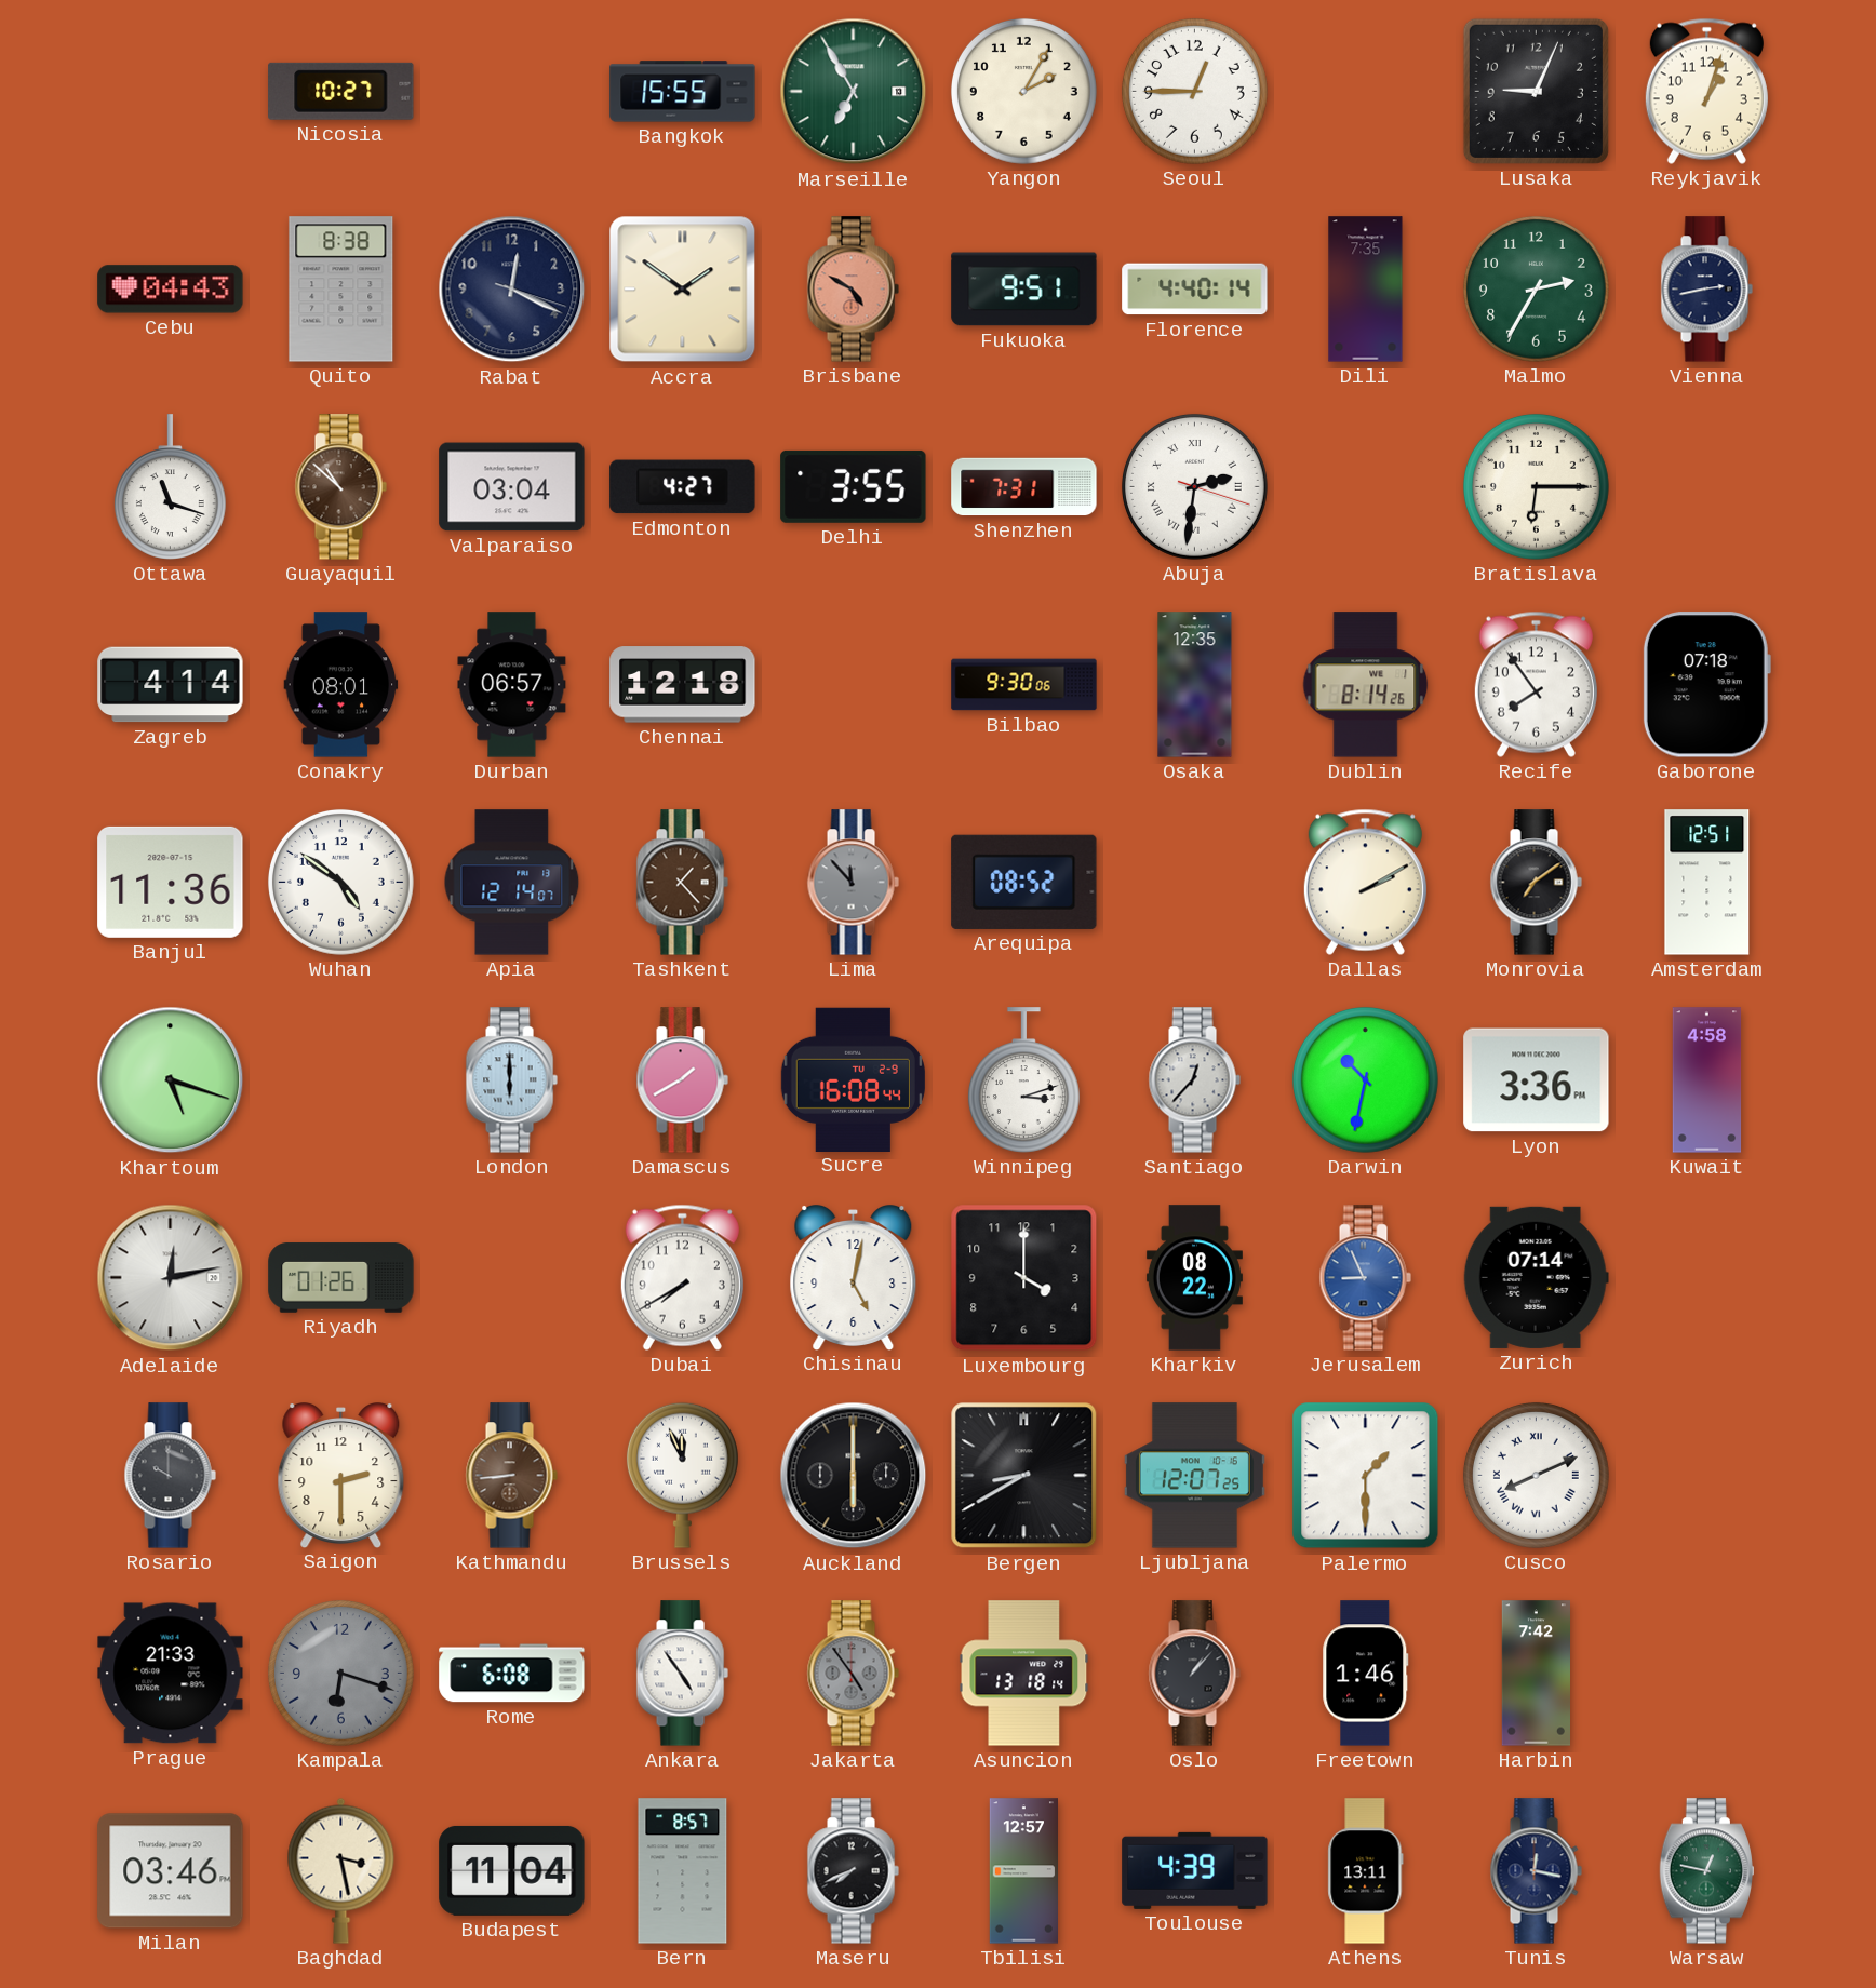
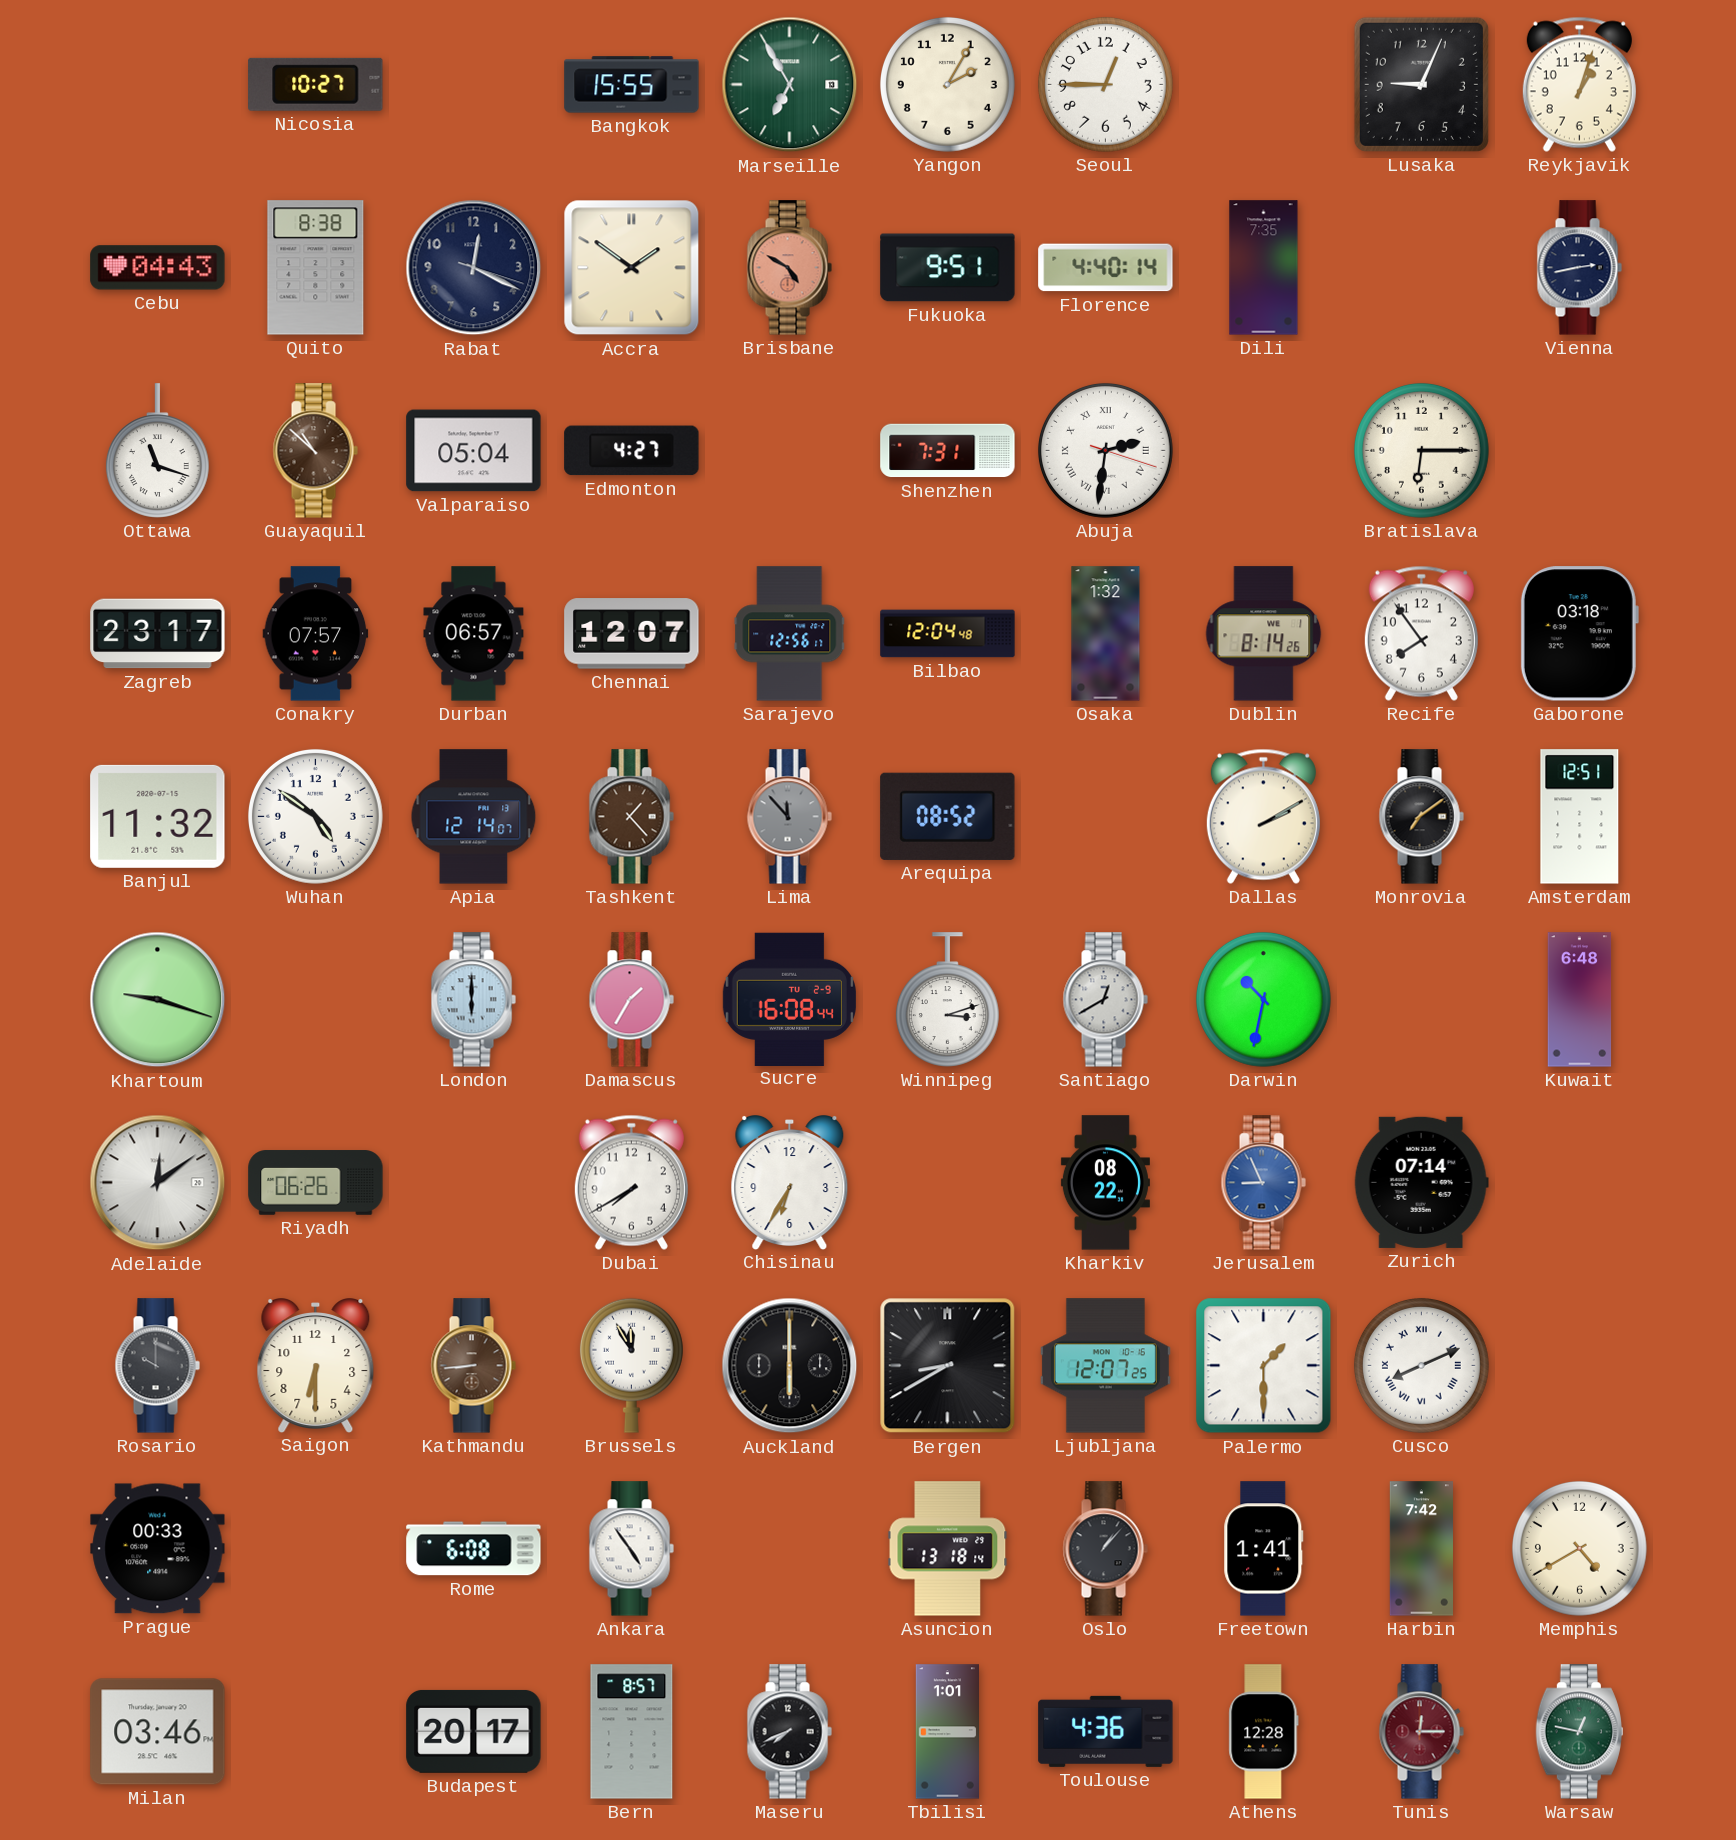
Malmo: 2:35 -> none
Valparaiso: 03:04 -> 05:04
Delhi: 3:55 -> none
Zagreb: 4:14 -> 23:17
Conakry: 08:01 -> 07:57
Chennai: 12:18 -> 12:07
Sarajevo: none -> 12:56
Bilbao: 9:30 -> 12:04
Osaka: 12:35 -> 1:32
Gaborone: 07:18 -> 03:18
Banjul: 11:36 -> 11:32
Khartoum: 5:18 -> 9:18
Damascus: 1:40 -> 1:35
Santiago: 12:37 -> 12:40
Lyon: 3:36 -> none
Kuwait: 4:58 -> 6:48
Adelaide: 12:13 -> 12:09
Riyadh: 01:26 -> 06:26
Chisinau: 5:02 -> 6:35
Luxembourg: 4:00 -> none
Saigon: 2:30 -> 6:30
Brussels: 11:56 -> 11:55
Prague: 21:33 -> 00:33
Kampala: 6:18 -> none
Jakarta: 4:54 -> none
Freetown: 1:46 -> 1:41
Memphis: none -> 4:40
Baghdad: 3:28 -> none
Budapest: 11:04 -> 20:17
Tbilisi: 12:57 -> 1:01
Toulouse: 4:39 -> 4:36
Athens: 13:11 -> 12:28
Tunis: 12:17 -> 12:15
Tunis dial: navy -> burgundy
